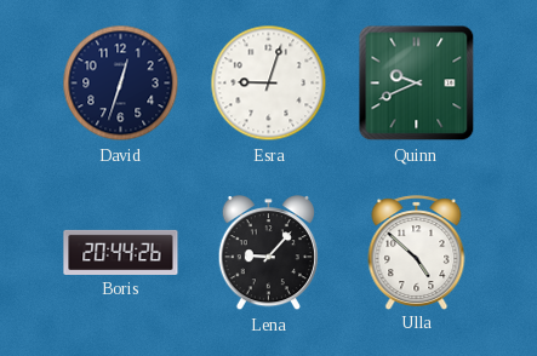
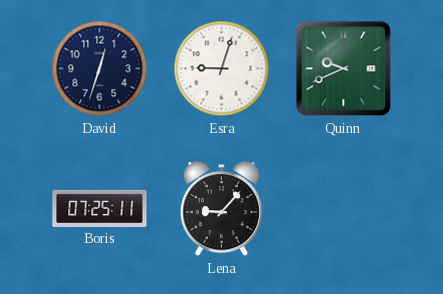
Boris: 20:44 -> 07:25
Ulla: 4:52 -> none
